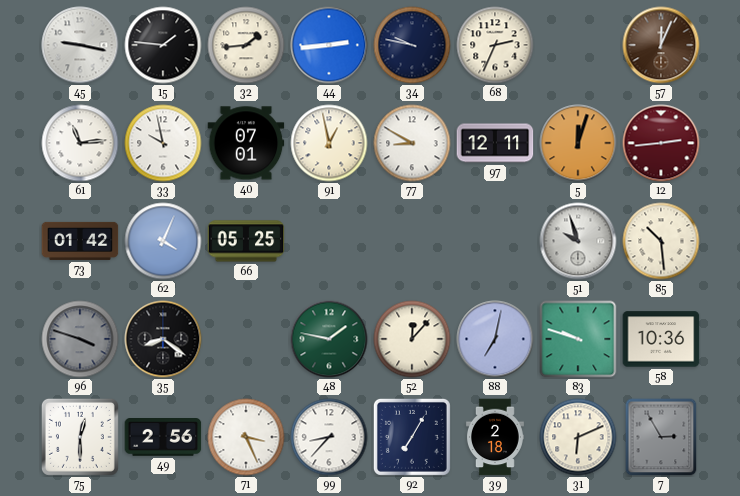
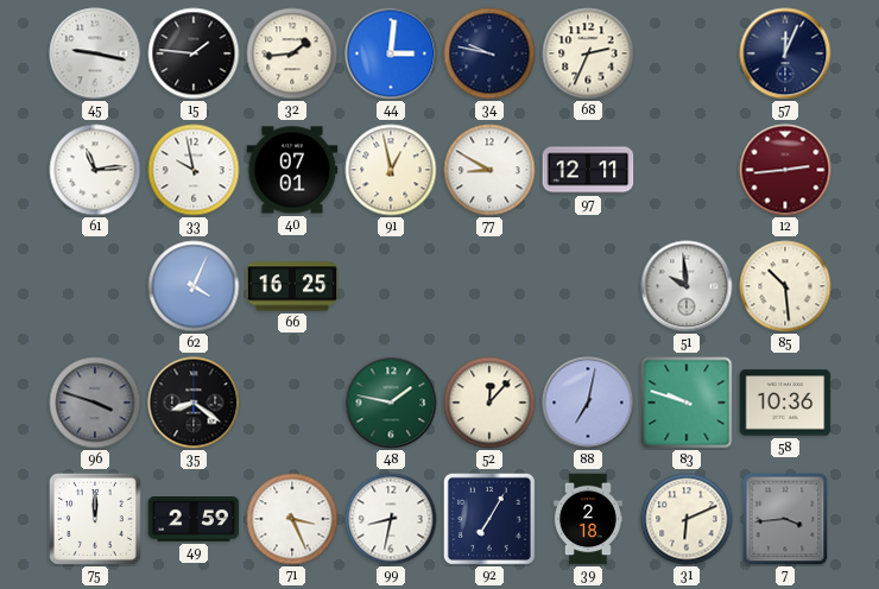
44: 2:44 -> 3:01
57 dial: brown -> navy
5: 12:03 -> none
73: 01:42 -> none
66: 05:25 -> 16:25
51: 9:57 -> 9:59
75: 12:30 -> 12:00
49: 2:56 -> 2:59
99: 8:37 -> 8:32
7: 2:55 -> 3:44
